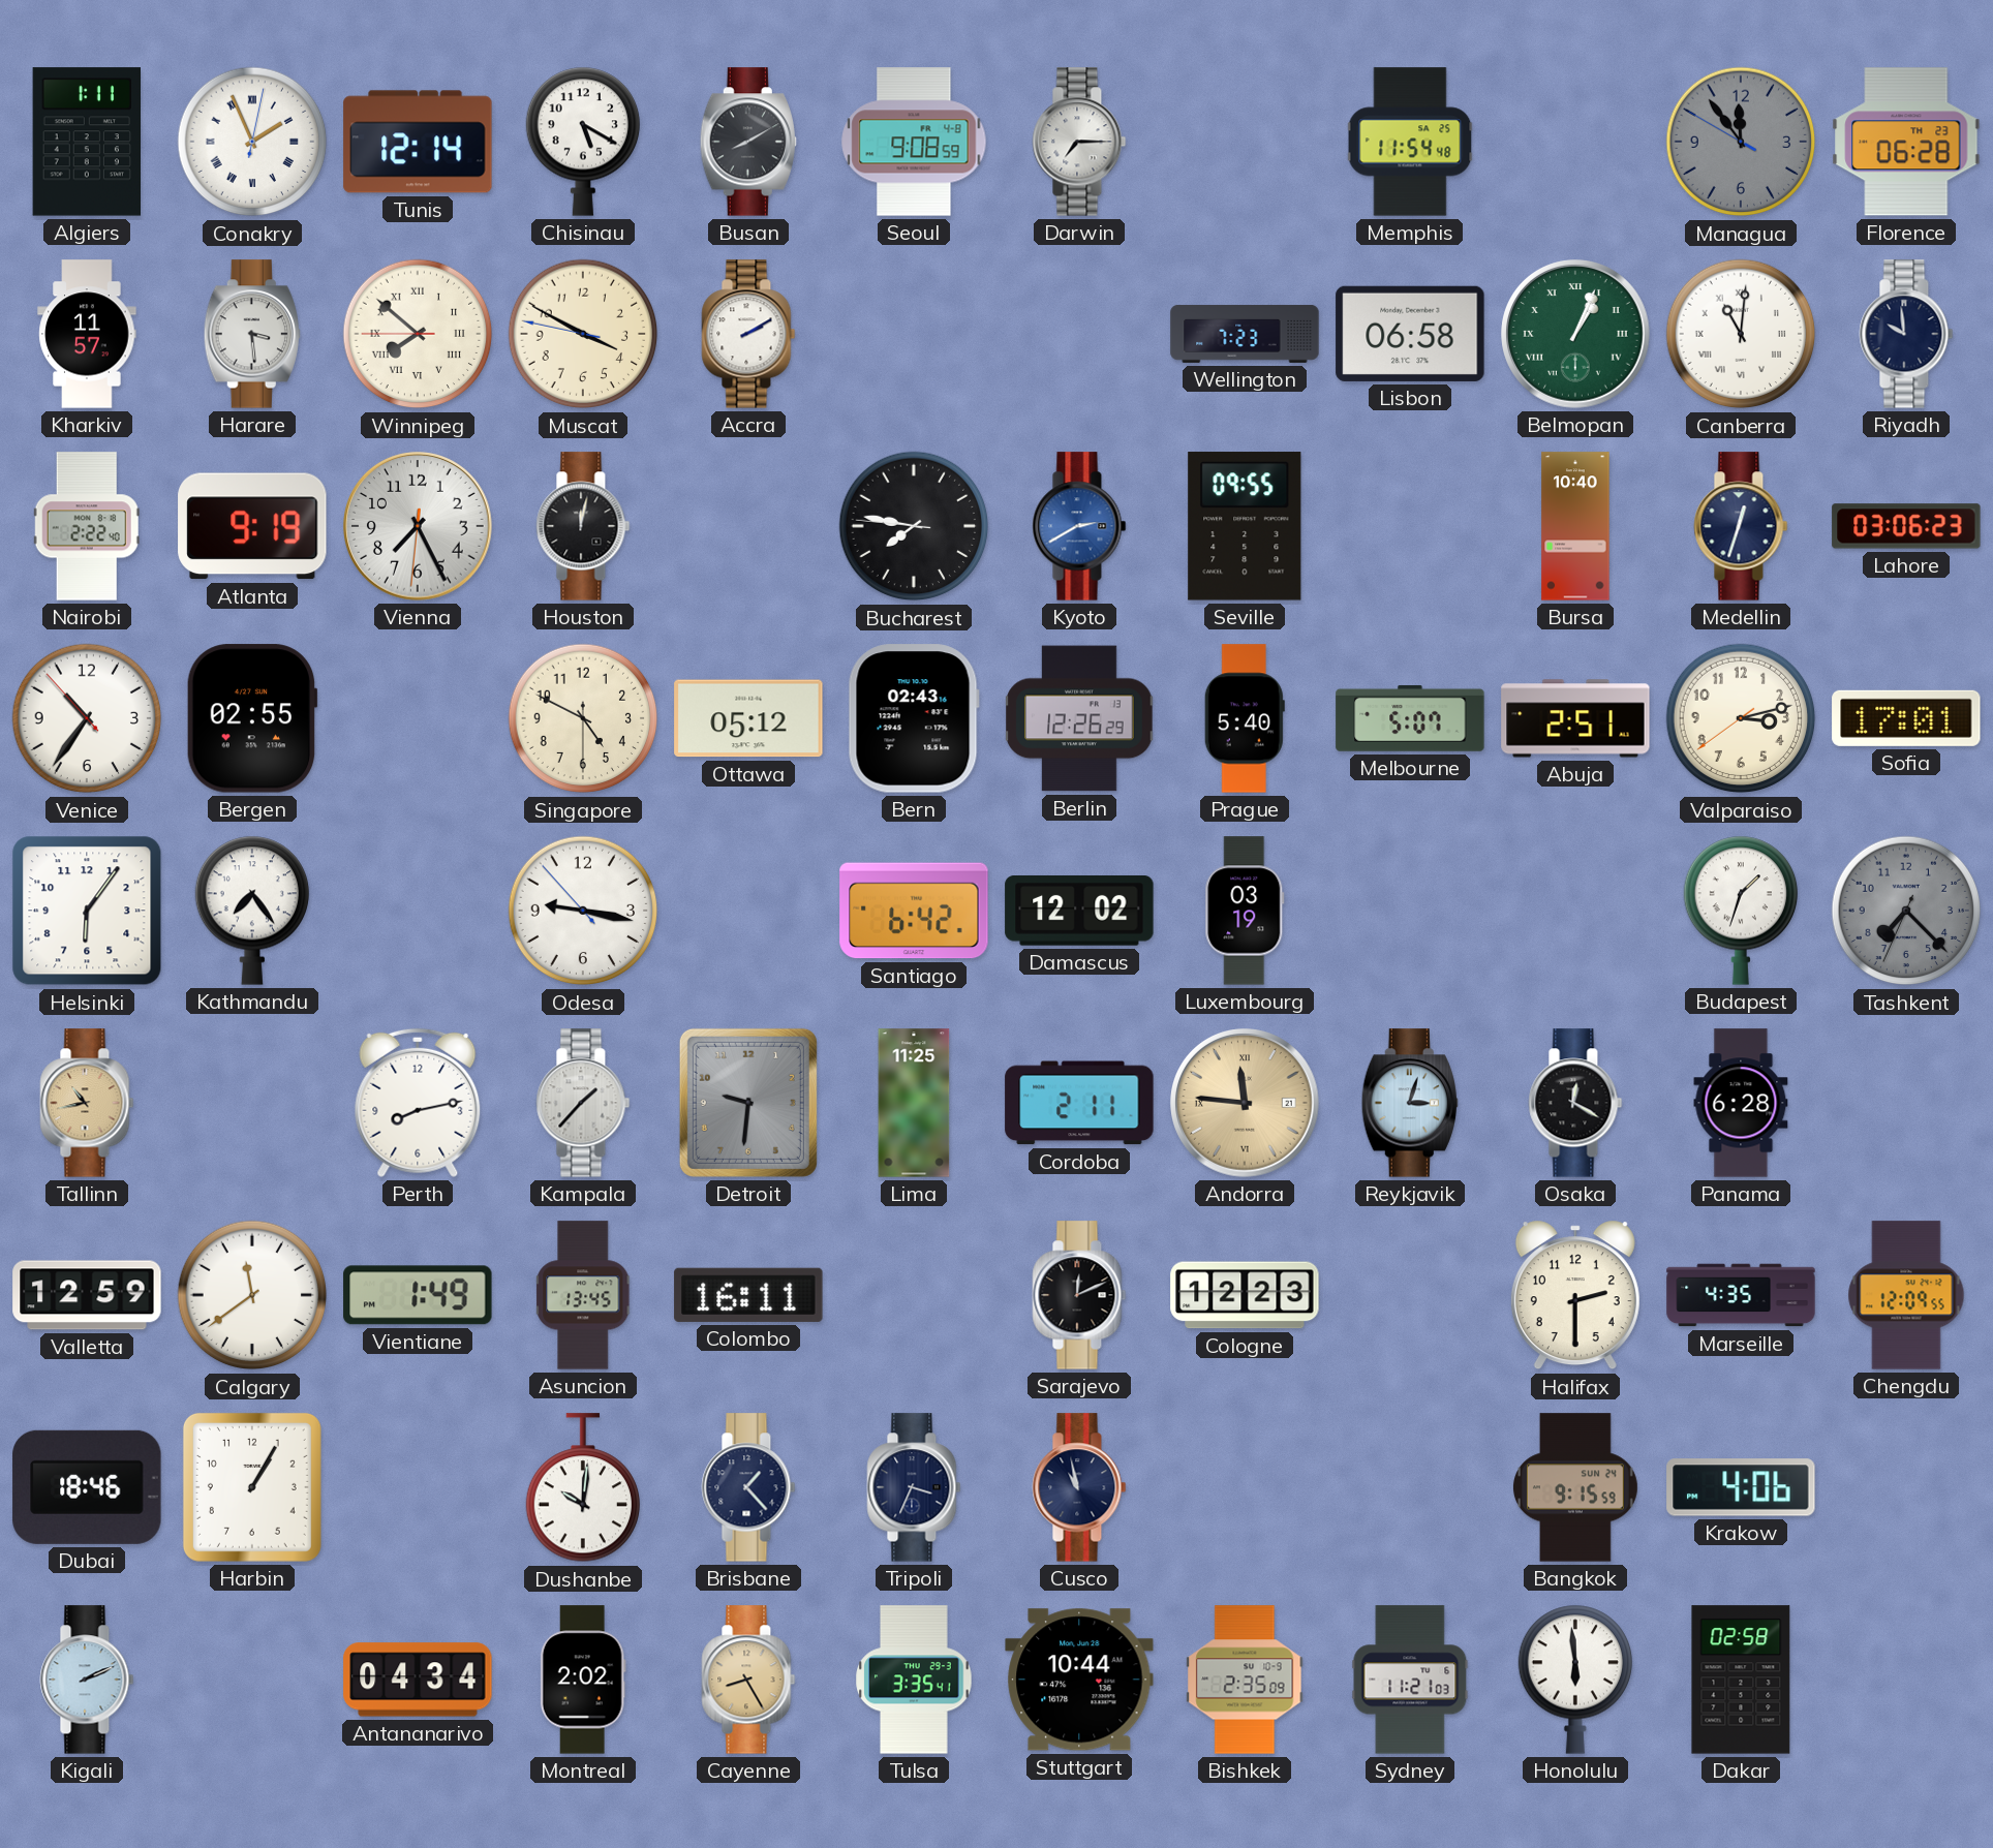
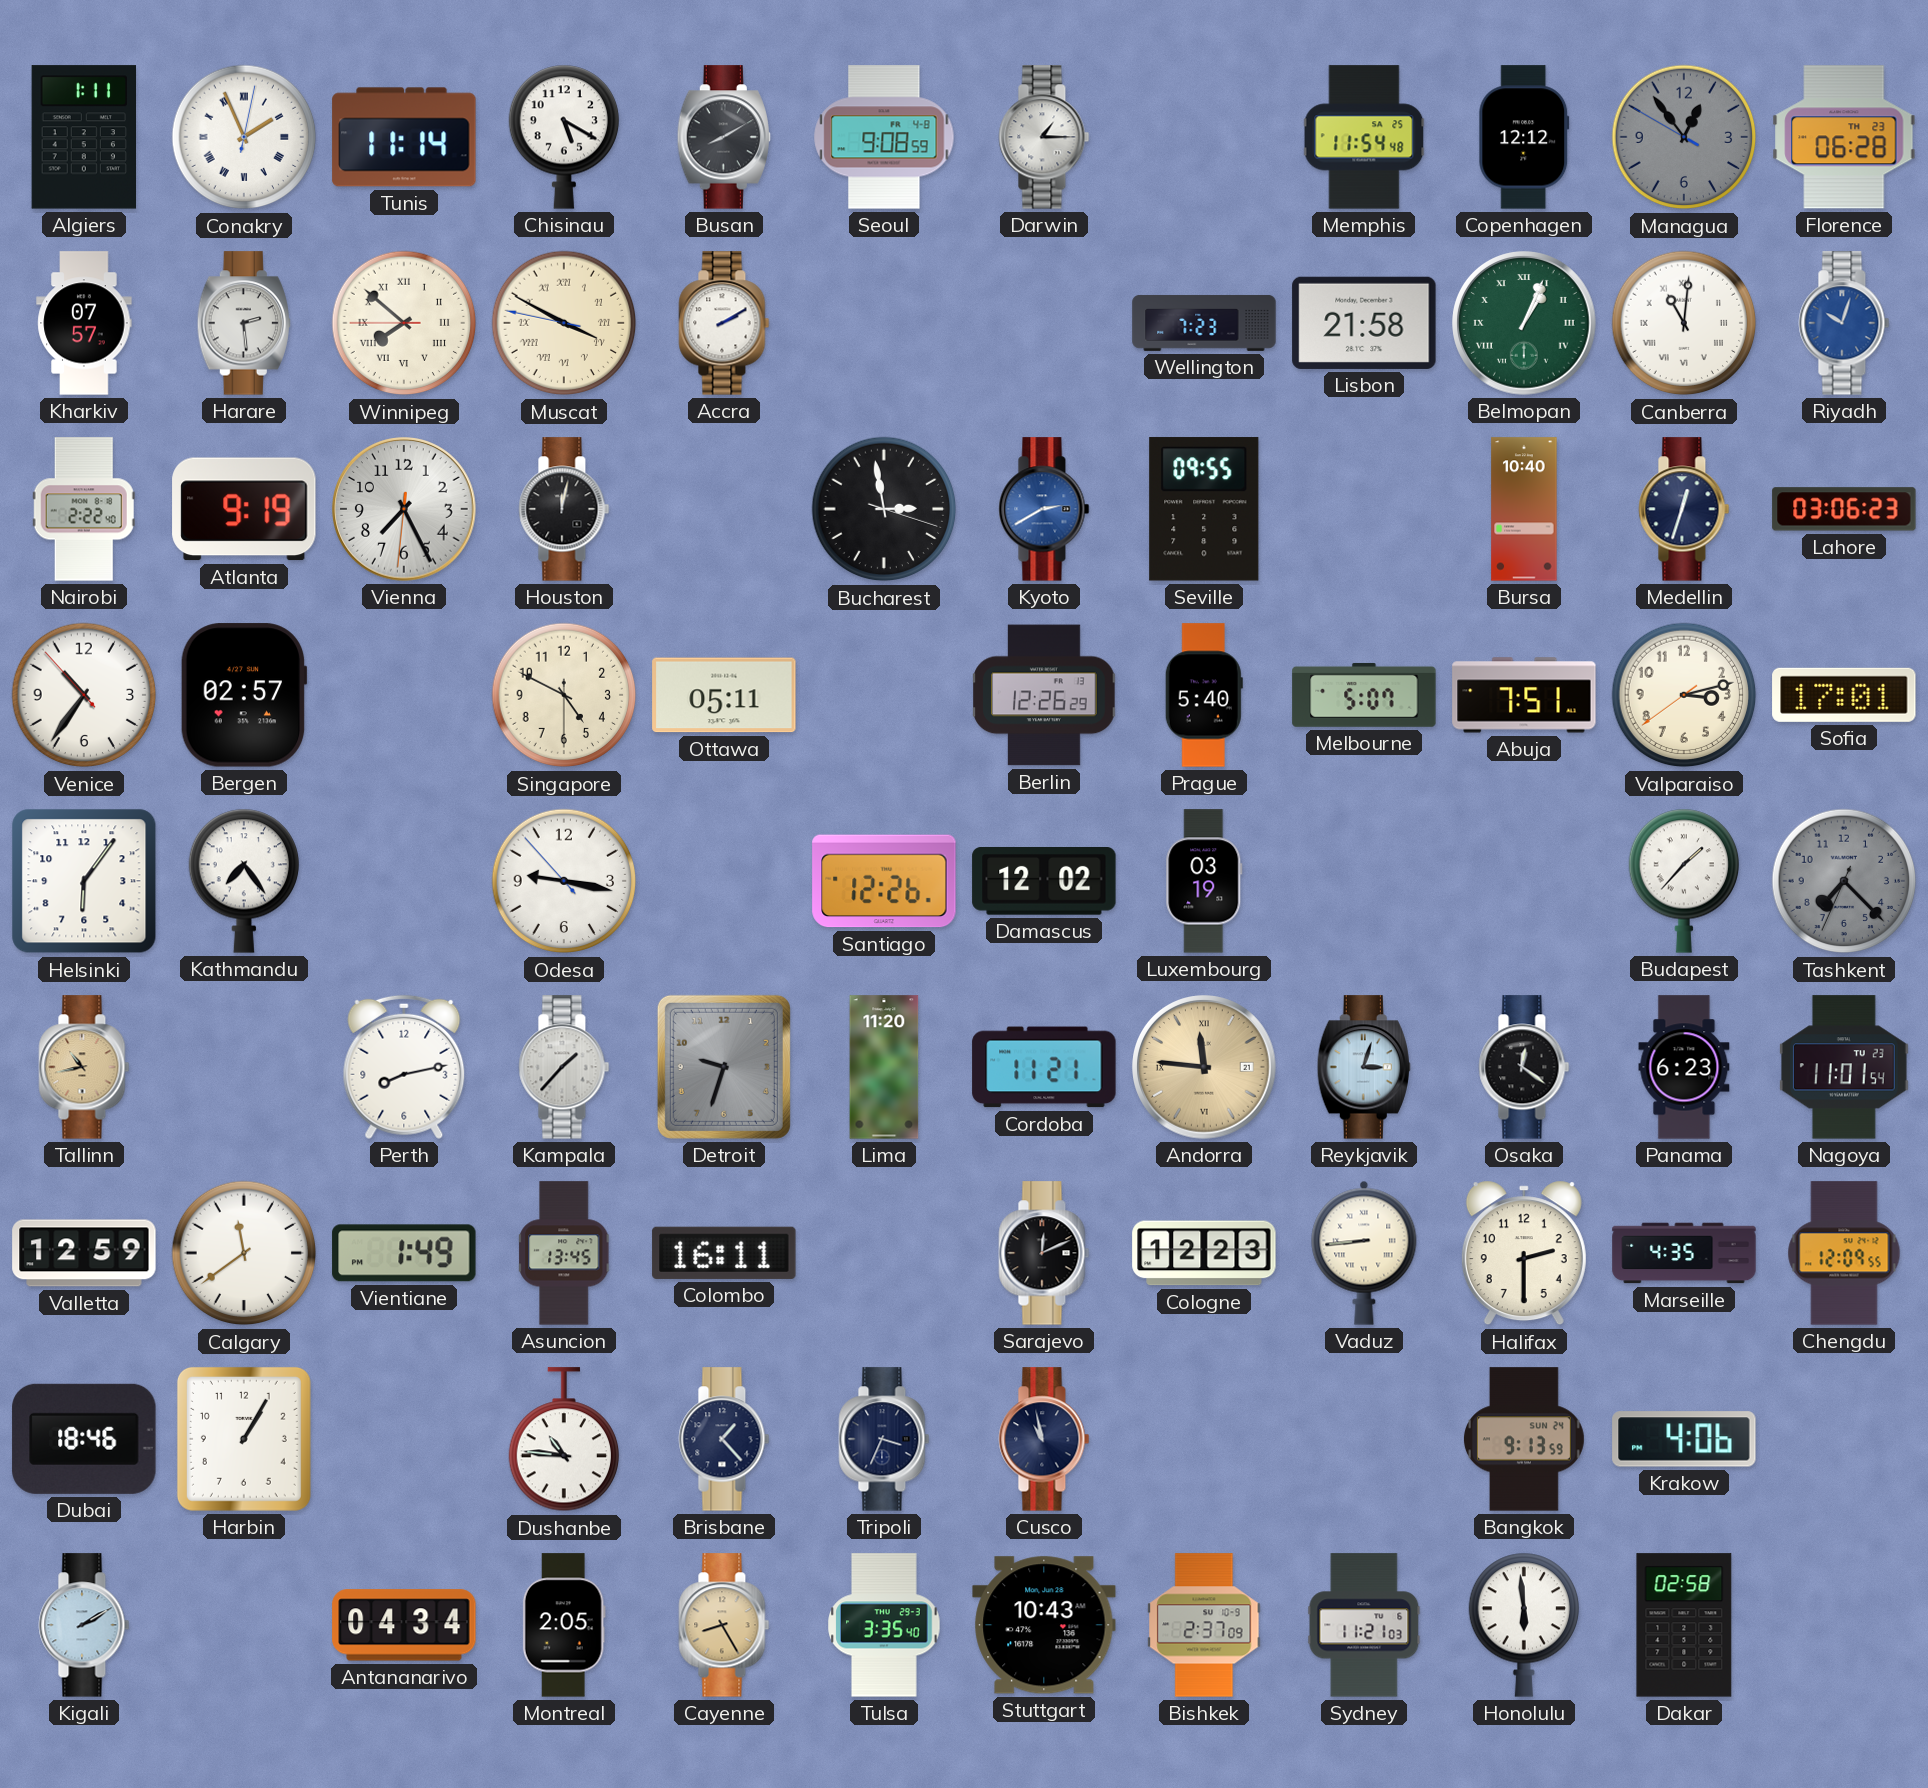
Tunis: 12:14 -> 11:14
Darwin: 7:15 -> 1:15
Copenhagen: none -> 12:12
Managua: 11:53 -> 12:53
Kharkiv: 11:57 -> 07:57
Harare: 3:29 -> 2:29
Muscat numerals: Arabic -> Roman
Lisbon: 06:58 -> 21:58
Riyadh: 9:59 -> 10:03
Riyadh dial: navy -> blue
Bucharest: 7:46 -> 2:58
Bergen: 02:55 -> 02:57
Ottawa: 05:12 -> 05:11
Bern: 02:43 -> none
Abuja: 2:51 -> 7:51
Santiago: 6:42 -> 12:26
Budapest: 1:33 -> 1:37
Detroit: 9:31 -> 9:33
Lima: 11:25 -> 11:20
Cordoba: 2:11 -> 11:21
Osaka: 12:20 -> 12:21
Panama: 6:28 -> 6:23
Nagoya: none -> 11:01
Vaduz: none -> 8:44
Dushanbe: 10:01 -> 10:46
Bangkok: 9:15 -> 9:13
Kigali: 2:11 -> 2:10
Montreal: 2:02 -> 2:05
Tulsa: 3:35:41 -> 3:35:40
Stuttgart: 10:44 -> 10:43
Bishkek: 2:35 -> 2:37
